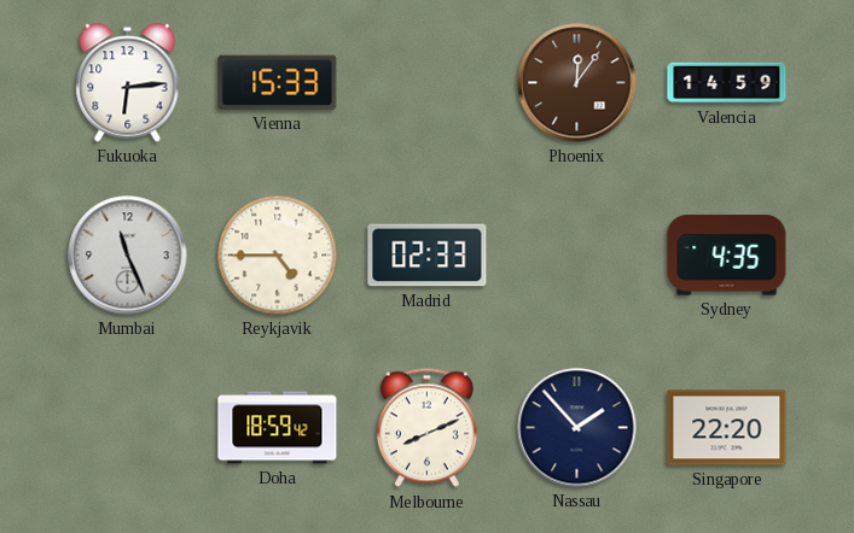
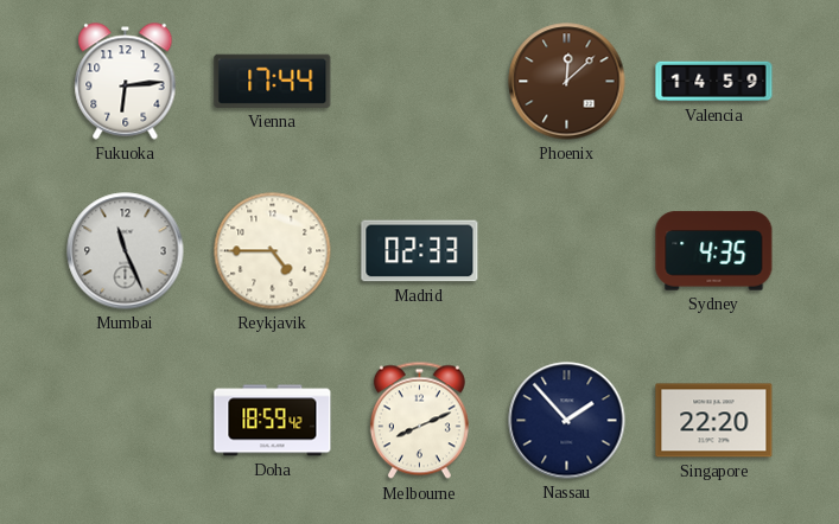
Vienna: 15:33 -> 17:44
Phoenix: 12:06 -> 12:08
